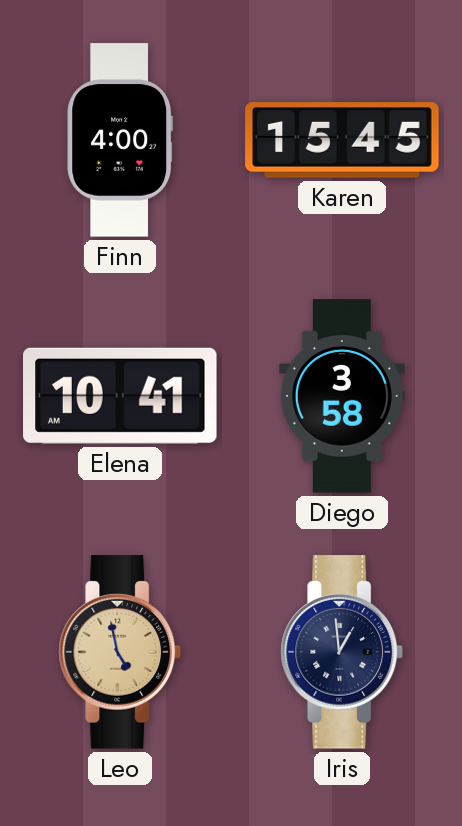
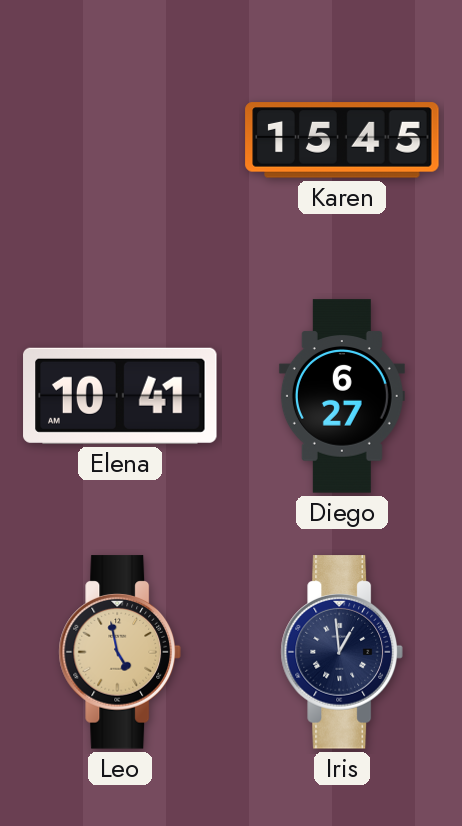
Finn: 4:00 -> none
Diego: 3:58 -> 6:27
